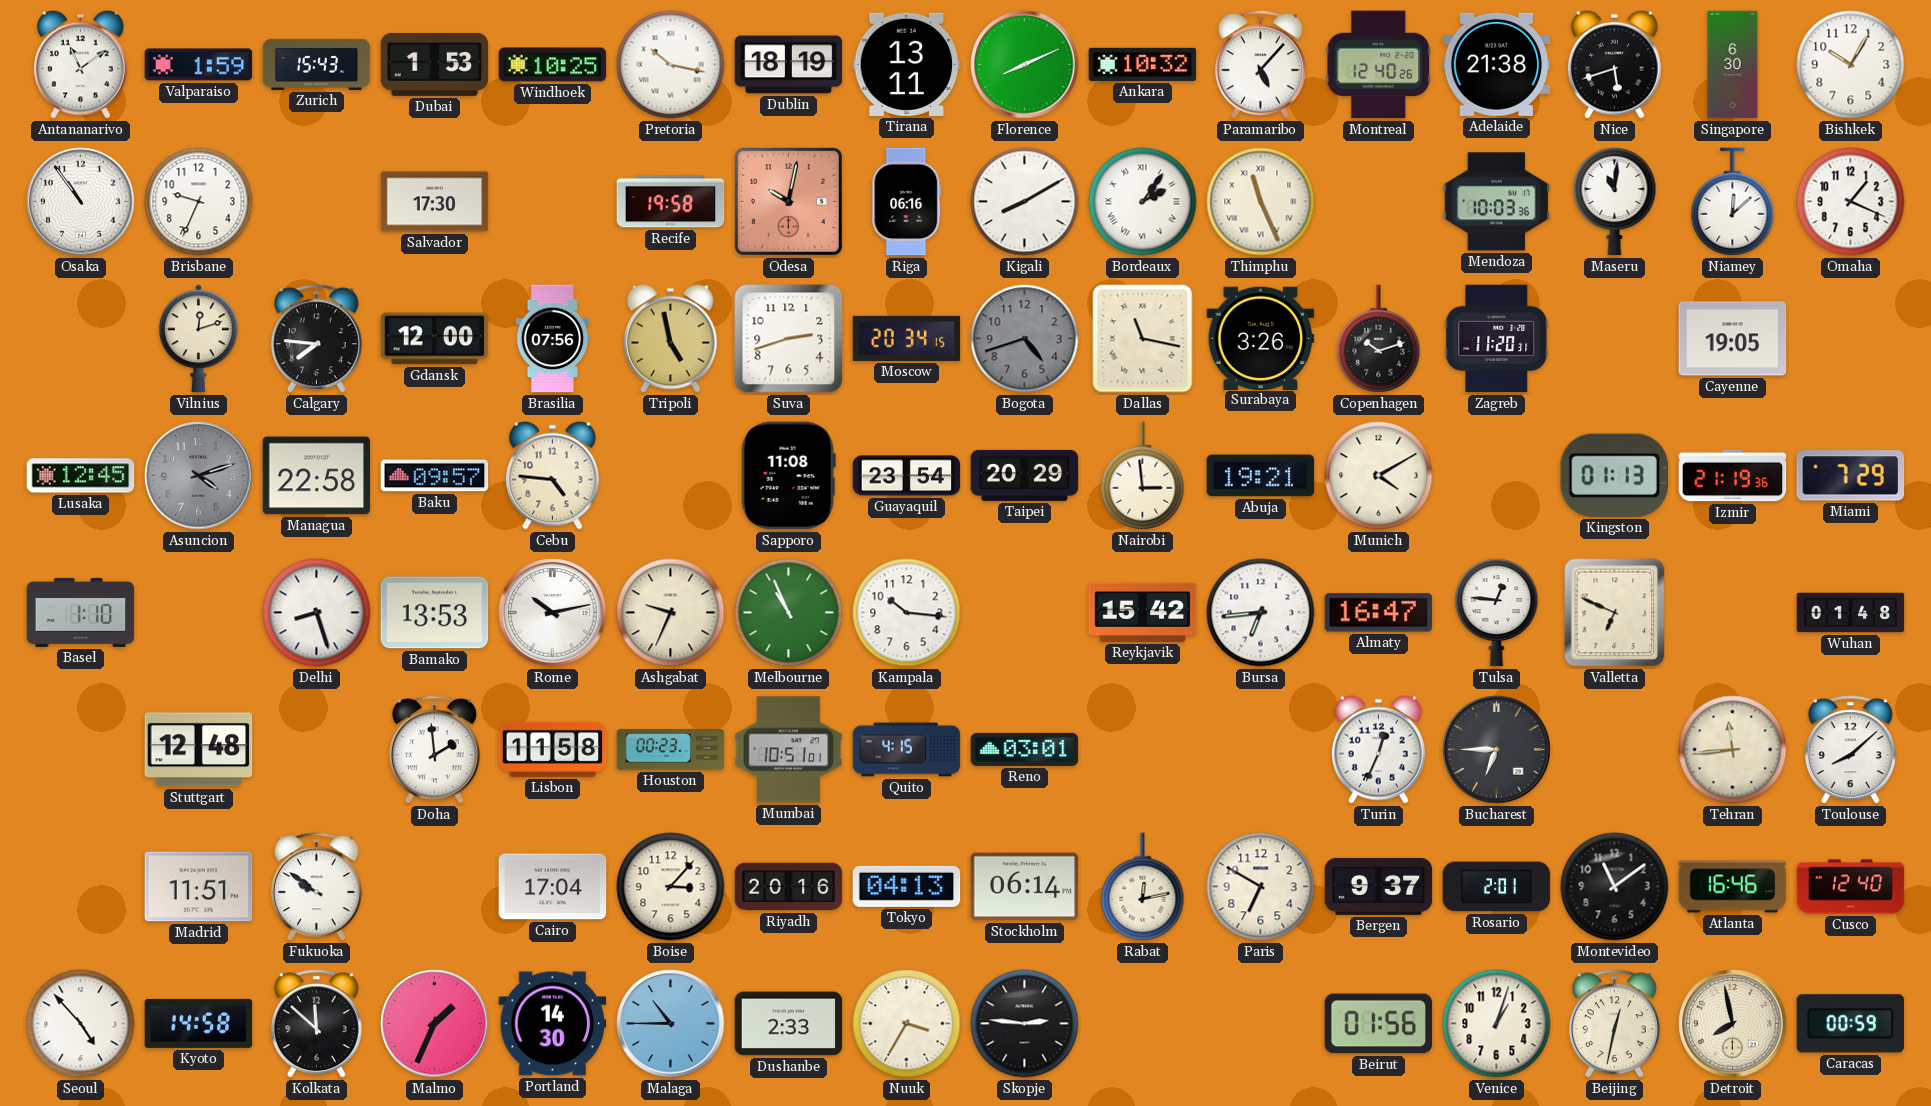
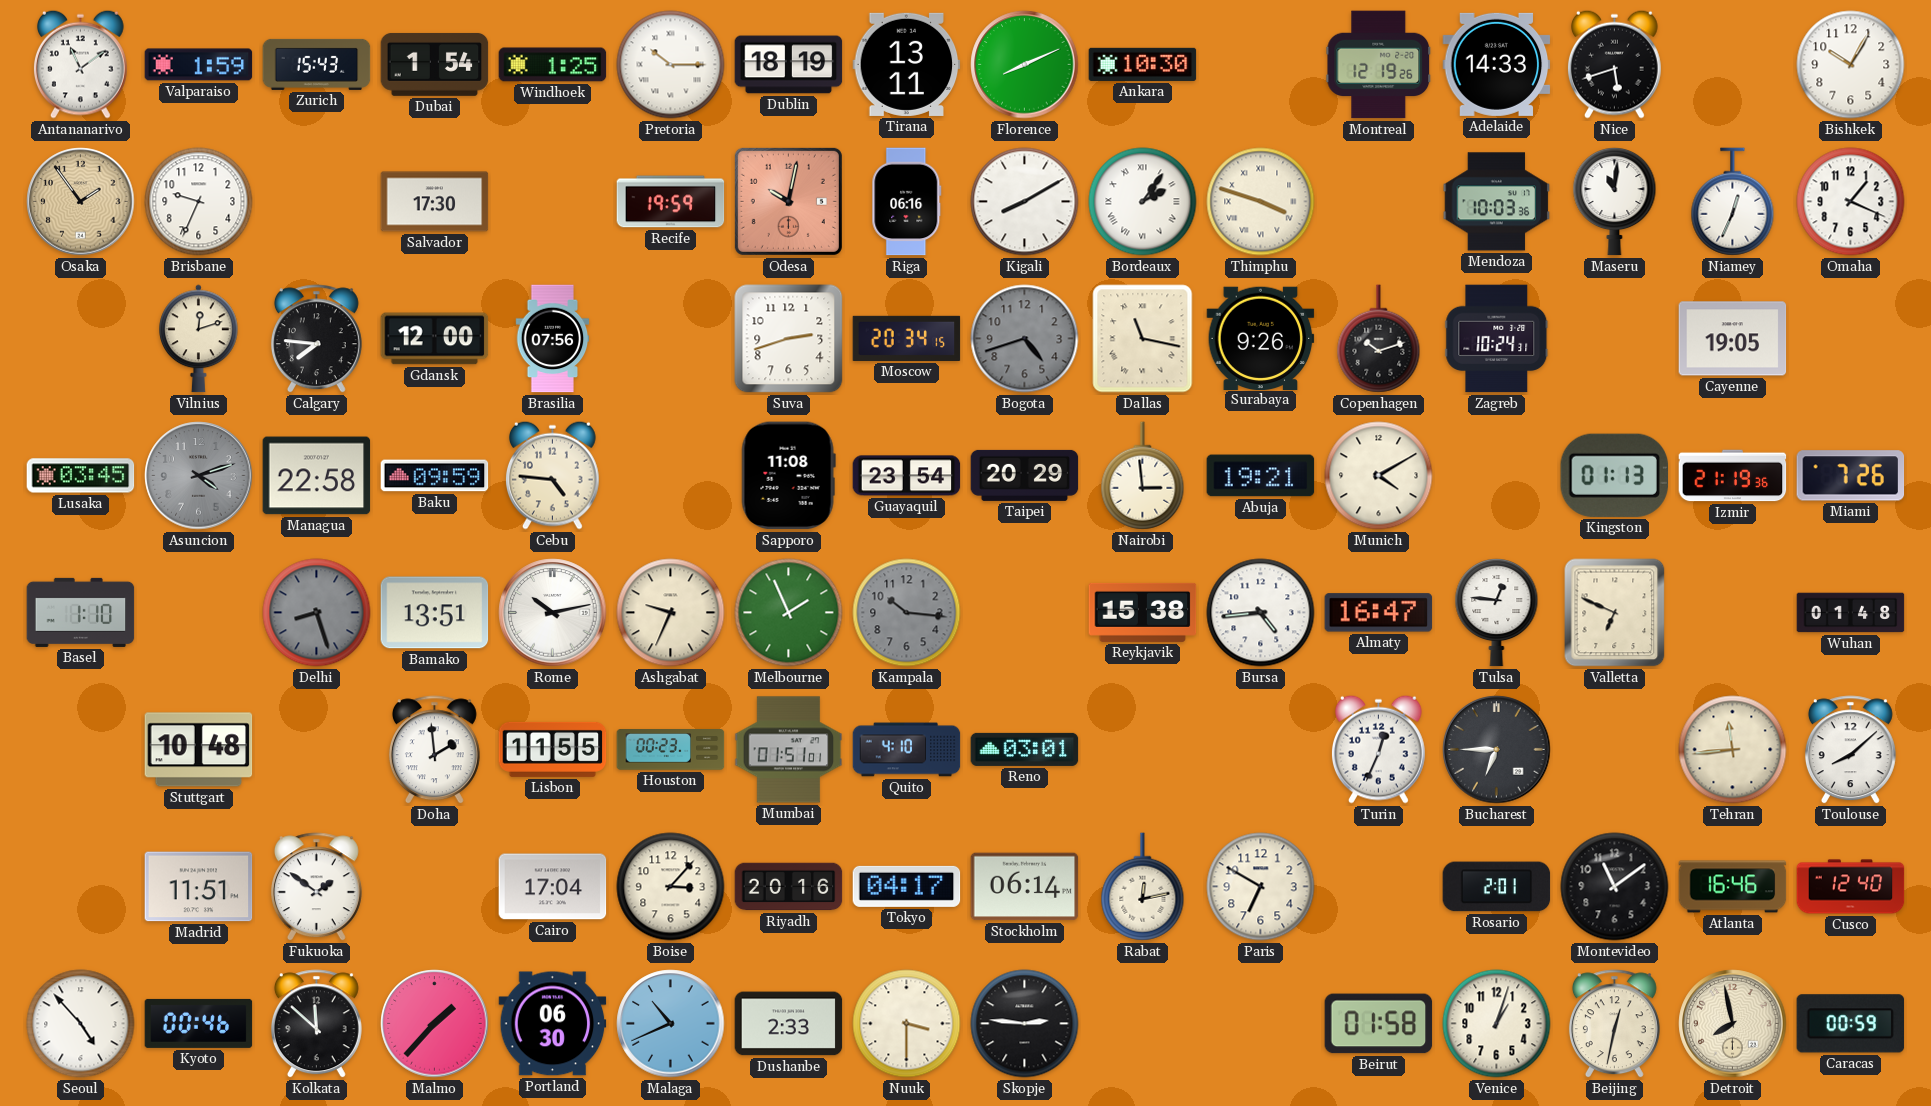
Dubai: 1:53 -> 1:54
Windhoek: 10:25 -> 1:25
Pretoria: 10:17 -> 10:15
Ankara: 10:32 -> 10:30
Paramaribo: 5:07 -> none
Montreal: 12:40 -> 12:19
Adelaide: 21:38 -> 14:33
Singapore: 6:30 -> none
Osaka: 10:54 -> 1:54
Osaka dial: white -> champagne
Recife: 19:58 -> 19:59
Thimphu: 11:26 -> 3:48
Niamey: 12:08 -> 12:34
Tripoli: 4:58 -> none
Surabaya: 3:26 -> 9:26
Zagreb: 11:20 -> 10:24
Lusaka: 12:45 -> 03:45
Baku: 09:57 -> 09:59
Miami: 7:29 -> 7:26
Delhi dial: white -> grey
Bamako: 13:53 -> 13:51
Melbourne: 10:56 -> 1:56
Kampala dial: white -> grey
Reykjavik: 15:42 -> 15:38
Bursa: 6:44 -> 4:44
Stuttgart: 12:48 -> 10:48
Lisbon: 11:58 -> 11:55
Mumbai: 10:51 -> 01:51
Quito: 4:15 -> 4:10
Fukuoka: 9:51 -> 1:51
Tokyo: 04:13 -> 04:17
Bergen: 9:37 -> none
Kyoto: 14:58 -> 00:46
Malmo: 1:34 -> 1:37
Portland: 14:30 -> 06:30
Malaga: 10:45 -> 10:41
Nuuk: 3:35 -> 3:30
Beirut: 01:56 -> 01:58
